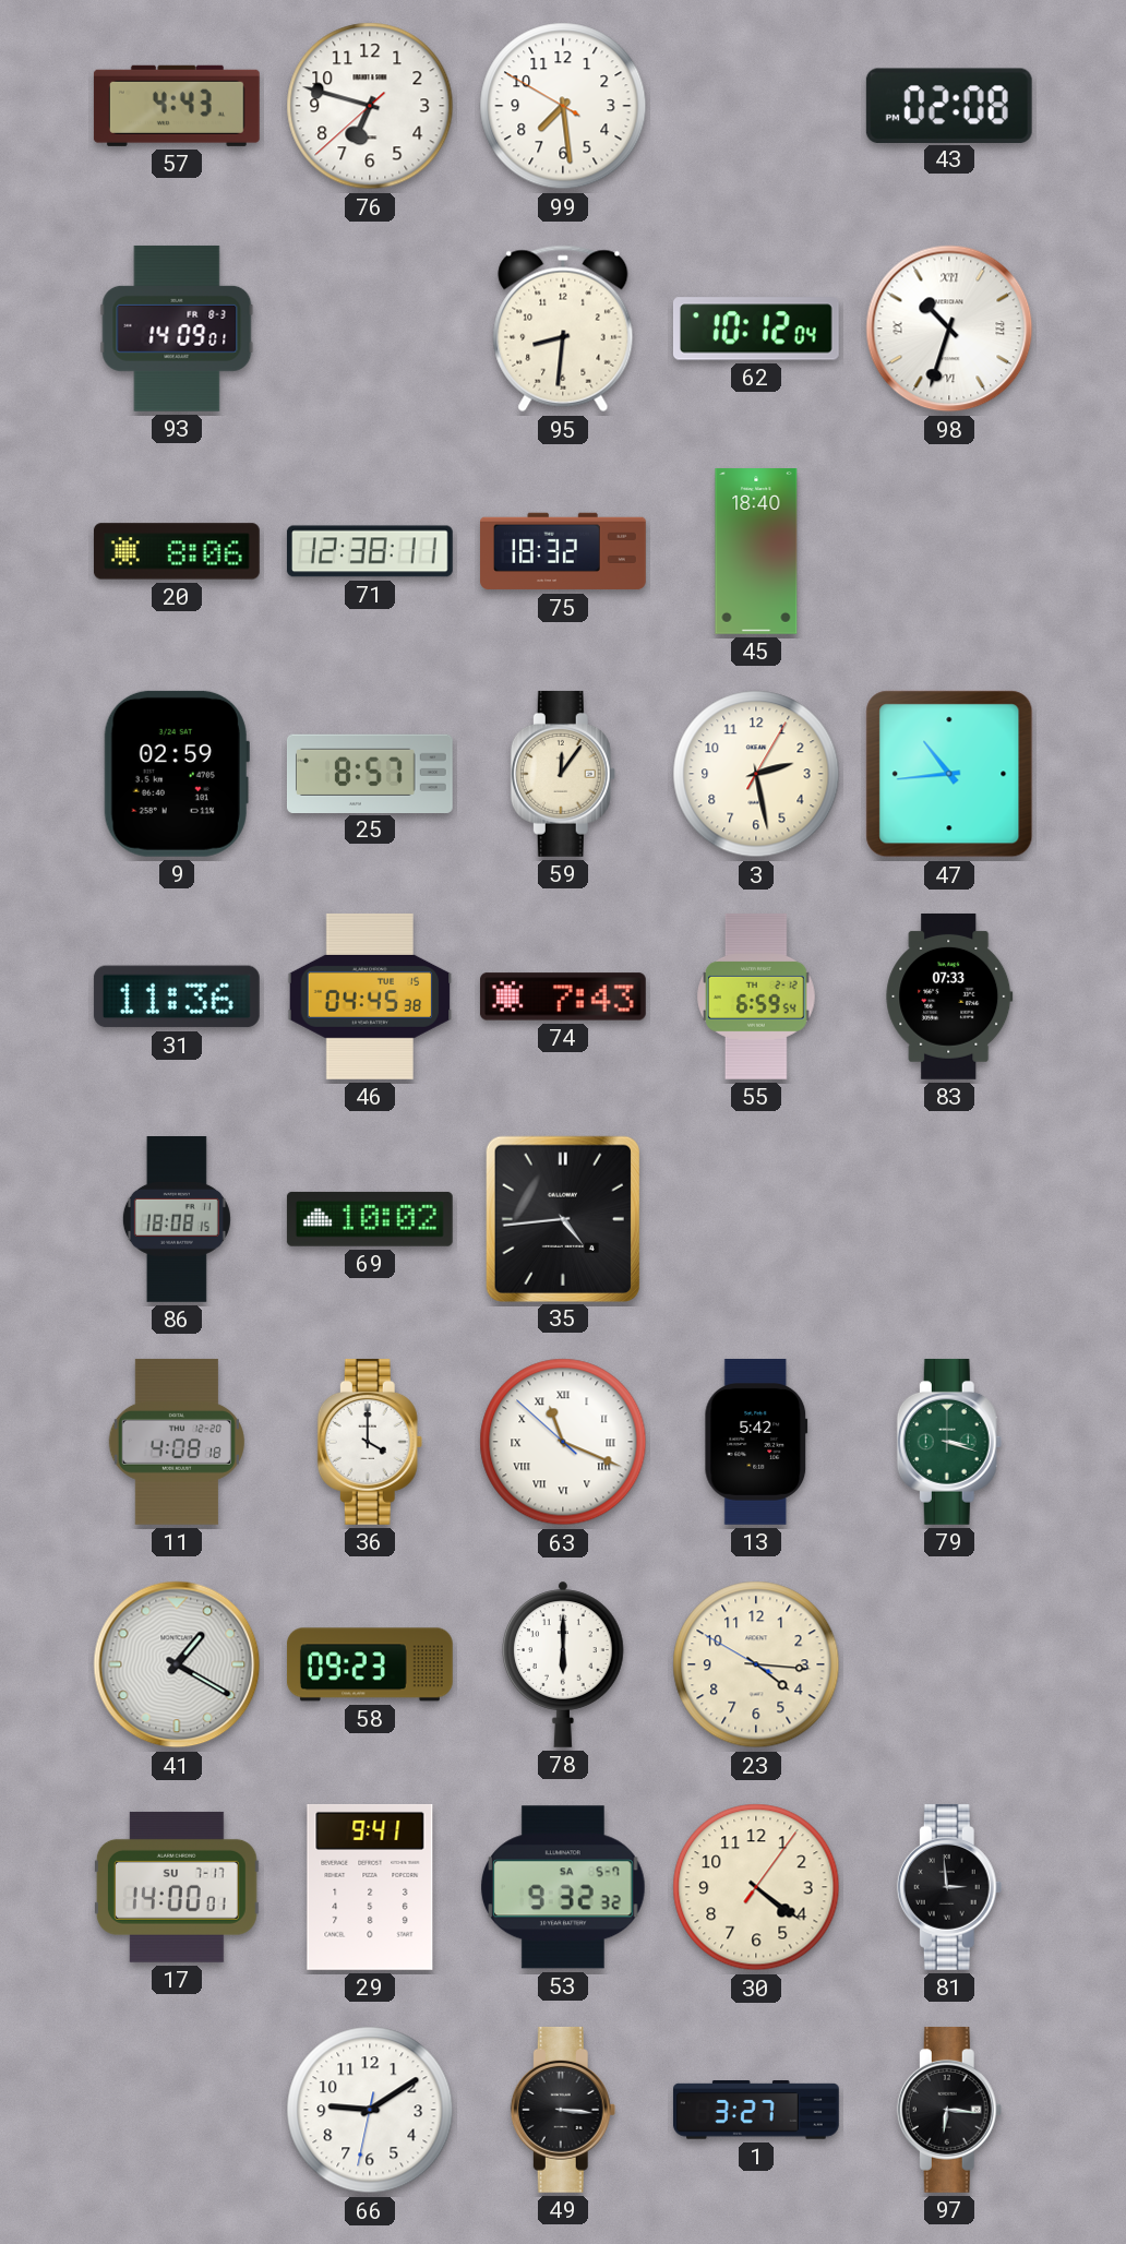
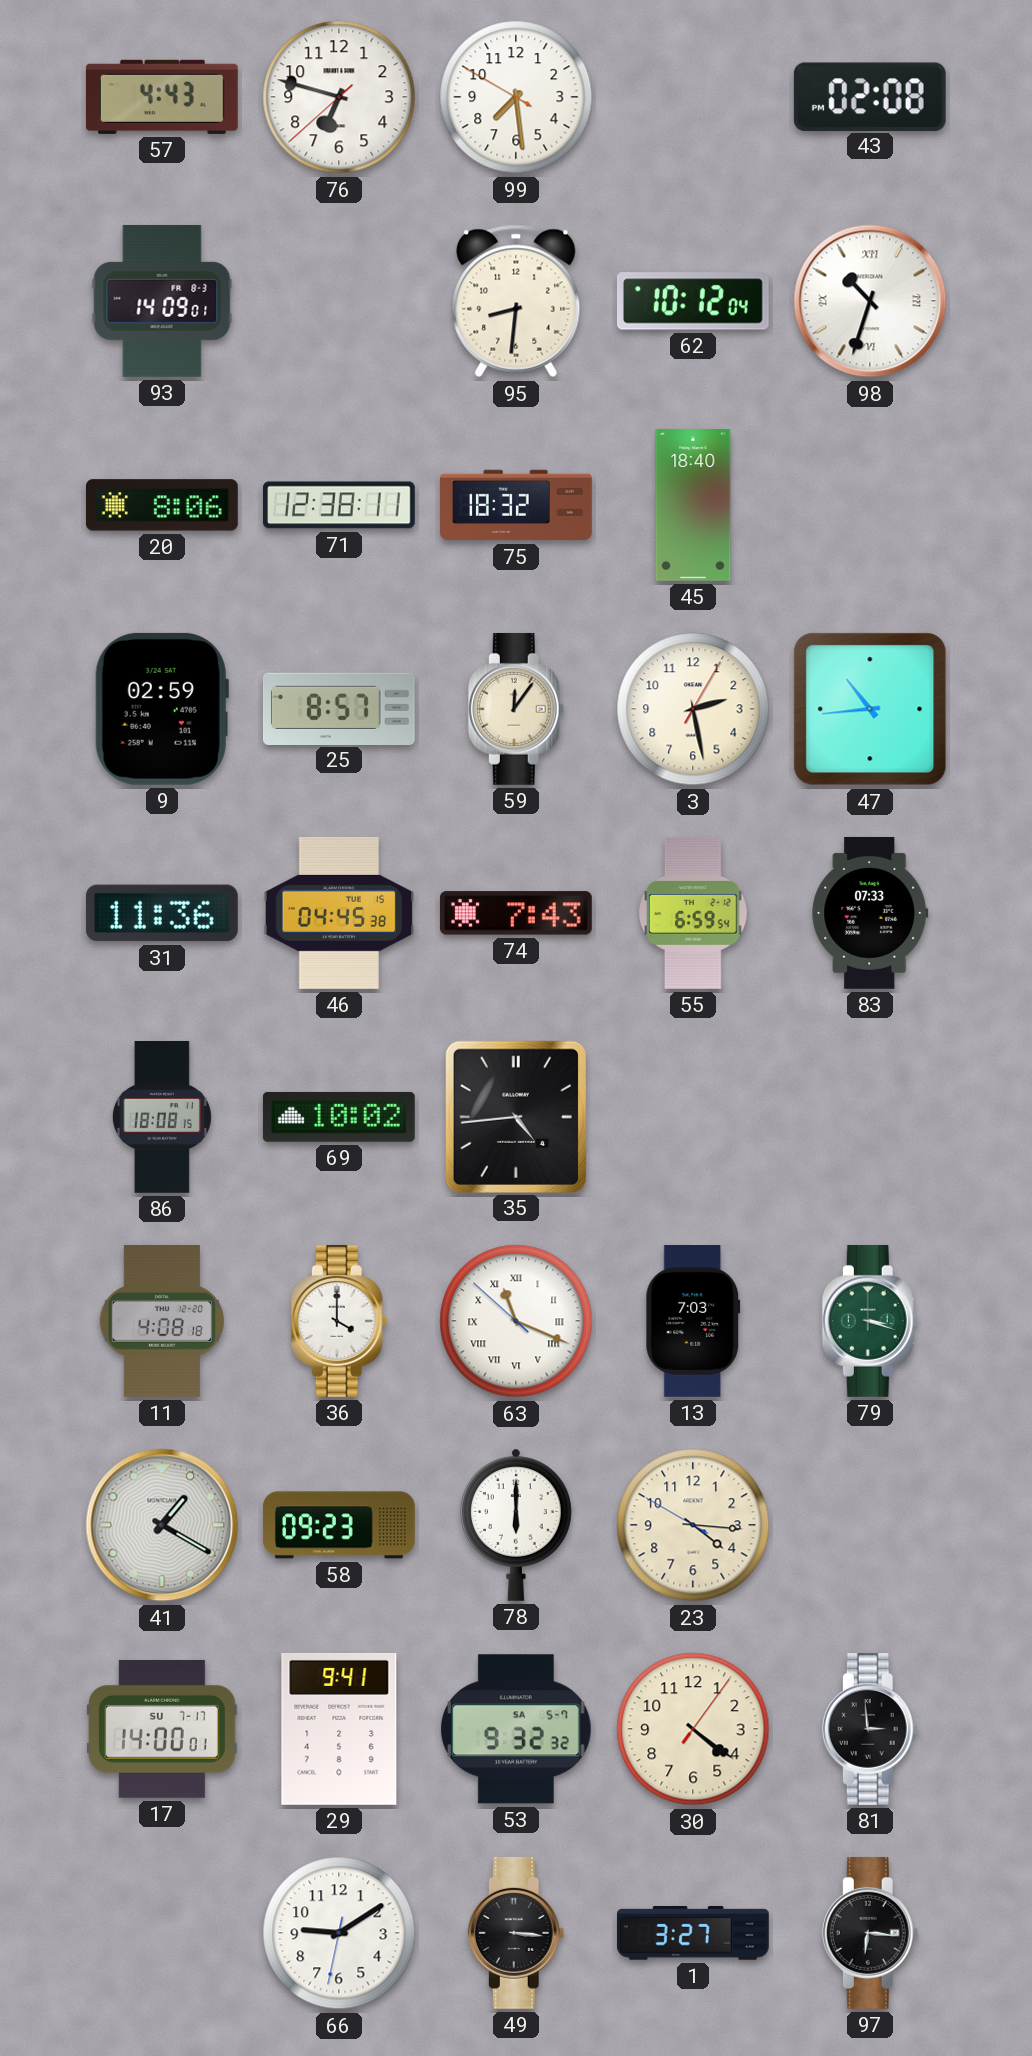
13: 5:42 -> 7:03
